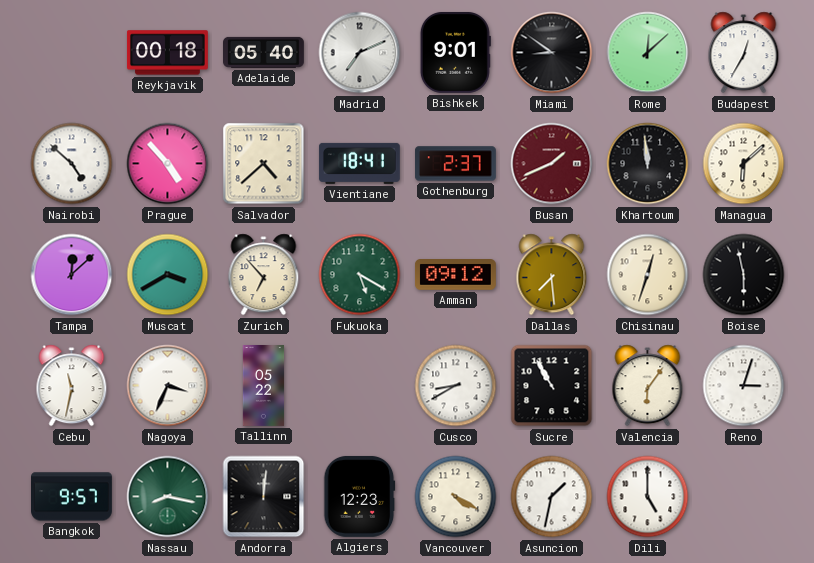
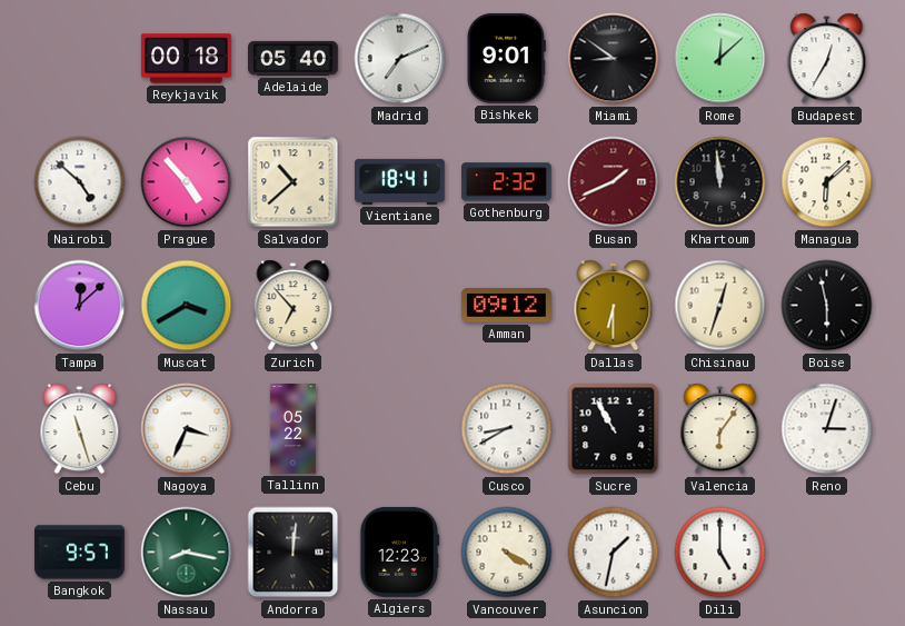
Salvador: 4:38 -> 10:38
Gothenburg: 2:37 -> 2:32
Fukuoka: 5:20 -> none
Dallas: 7:29 -> 6:30
Cebu: 11:32 -> 11:27
